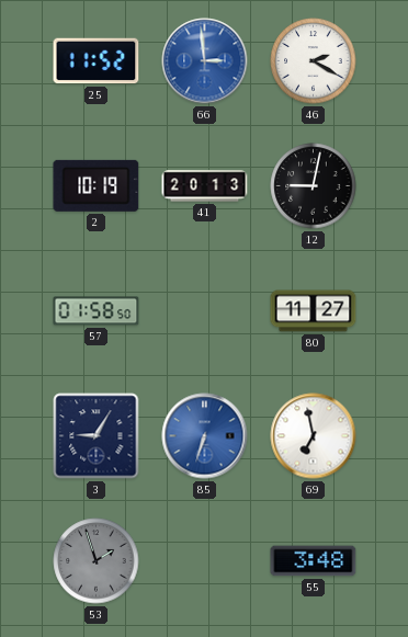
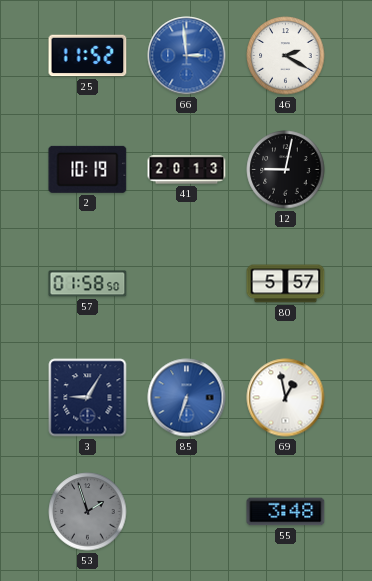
80: 11:27 -> 5:57
69: 6:58 -> 12:58
